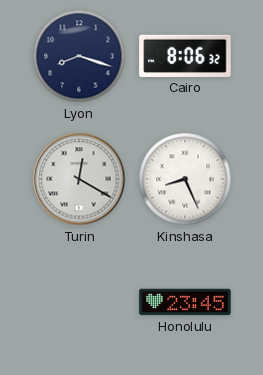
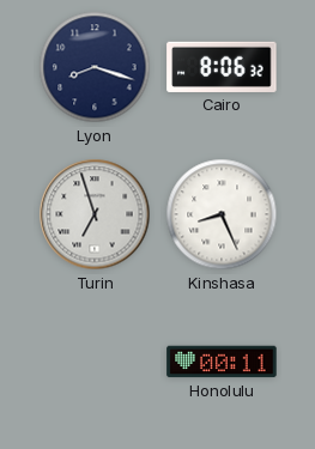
Turin: 12:20 -> 6:57
Honolulu: 23:45 -> 00:11
